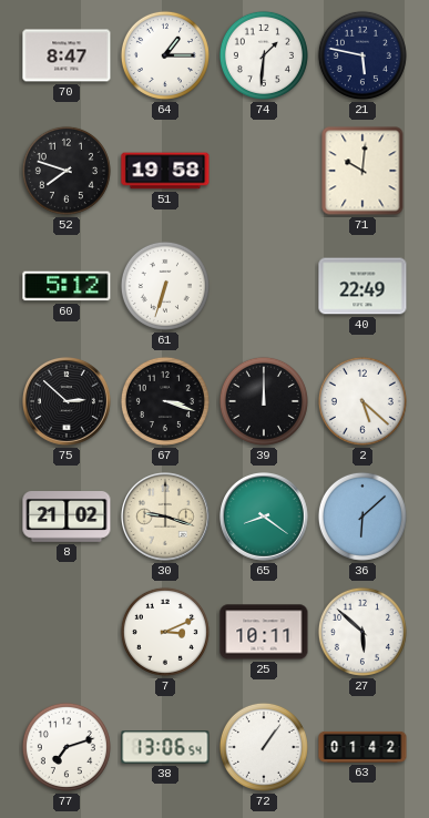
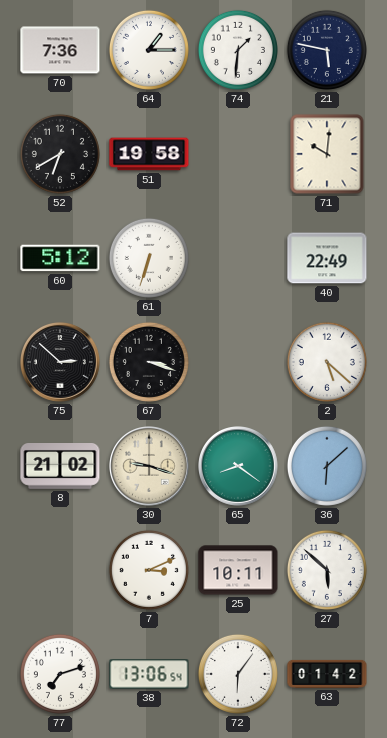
70: 8:47 -> 7:36
52: 7:48 -> 6:40
39: 12:00 -> none
72: 1:06 -> 6:06
